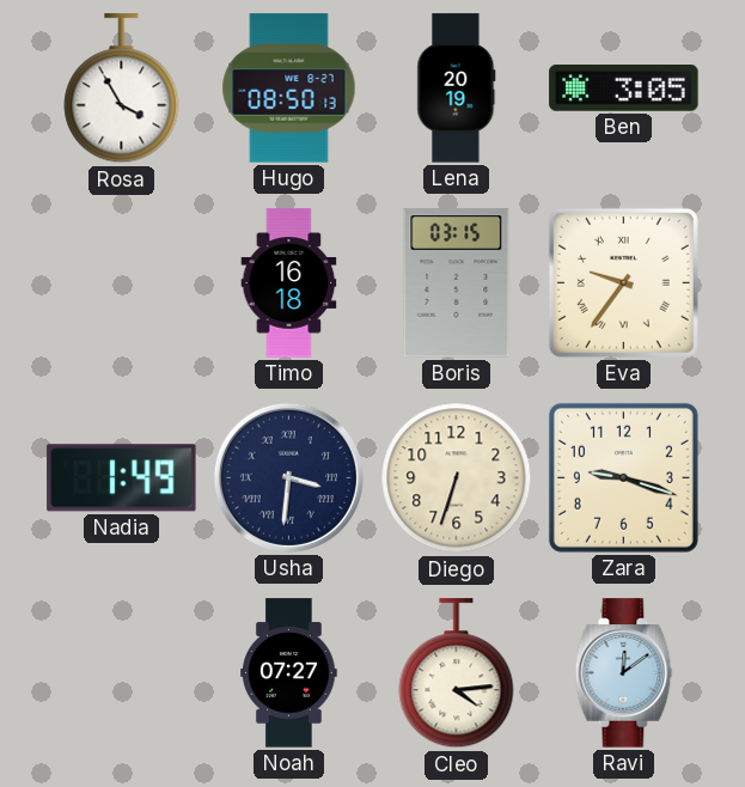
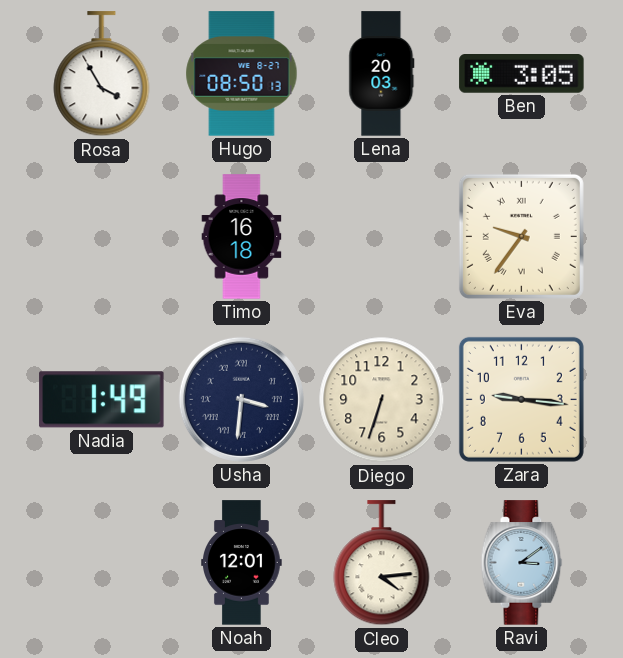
Lena: 20:19 -> 20:03
Boris: 03:15 -> none
Zara: 9:18 -> 9:16
Noah: 07:27 -> 12:01
Ravi: 12:09 -> 3:09
